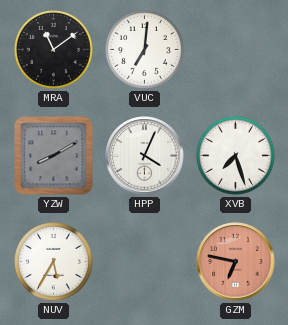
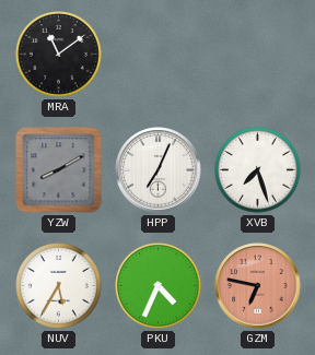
VUC: 7:01 -> none
HPP: 4:04 -> 7:04
PKU: none -> 4:34
